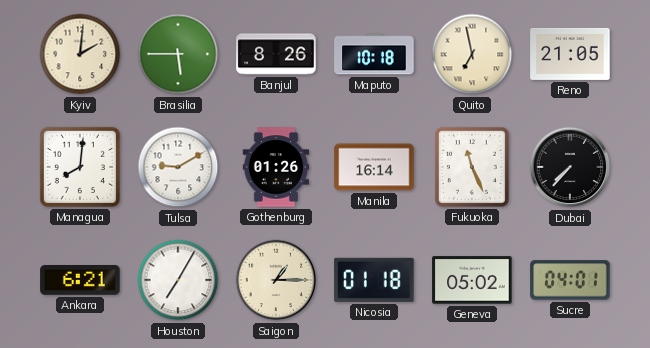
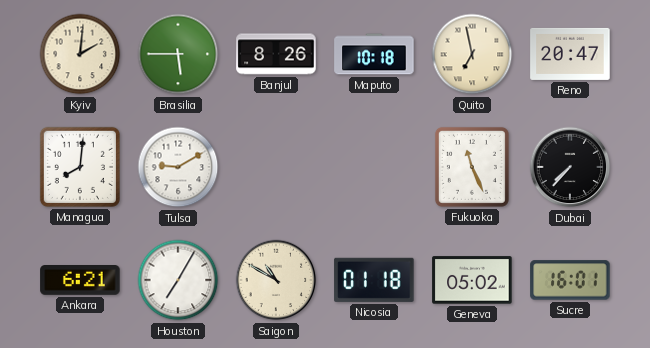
Reno: 21:05 -> 20:47
Gothenburg: 01:26 -> none
Manila: 16:14 -> none
Saigon: 1:15 -> 10:50
Sucre: 04:01 -> 16:01
